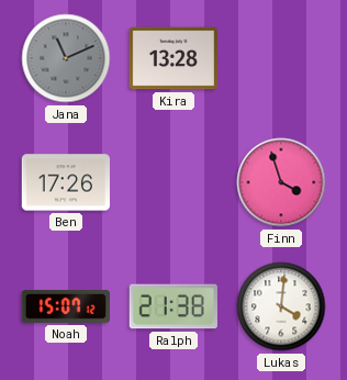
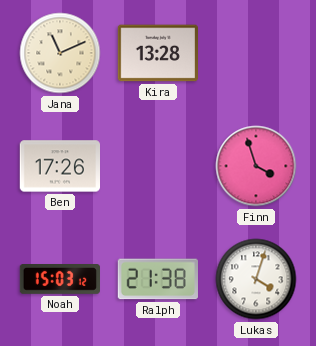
Jana dial: grey -> cream
Noah: 15:07 -> 15:03
Lukas: 4:01 -> 4:03
